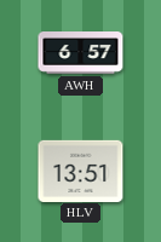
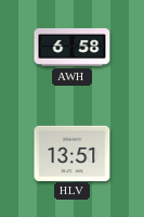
AWH: 6:57 -> 6:58
